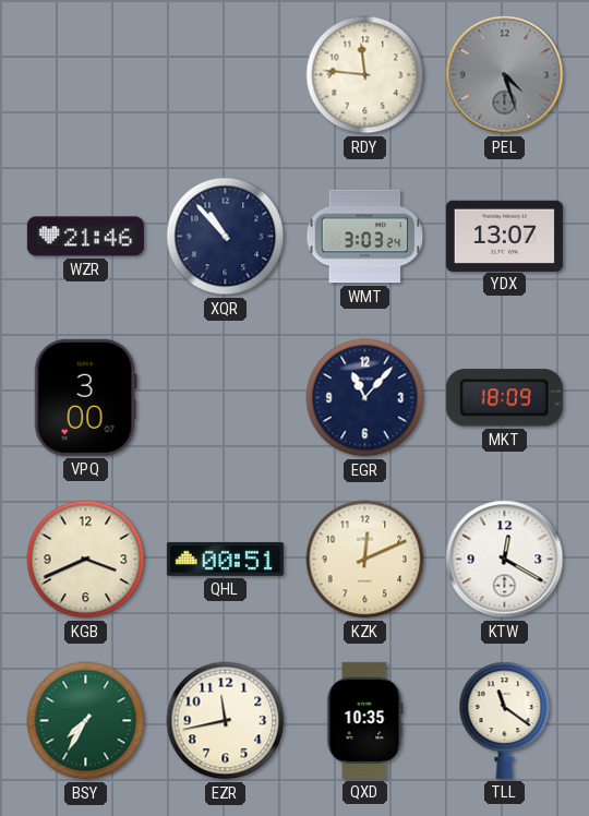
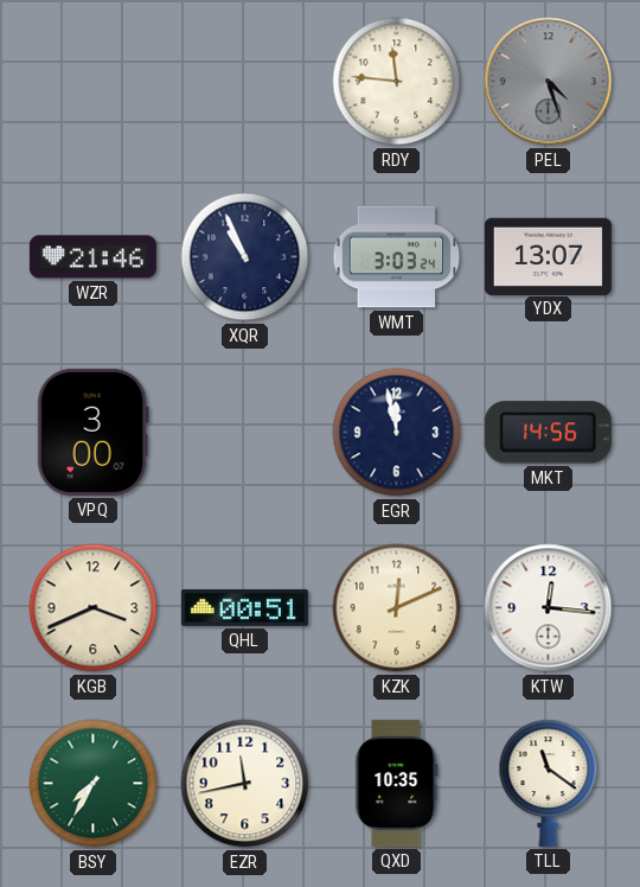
XQR: 10:53 -> 10:56
EGR: 11:07 -> 11:58
MKT: 18:09 -> 14:56
KTW: 12:20 -> 12:16
